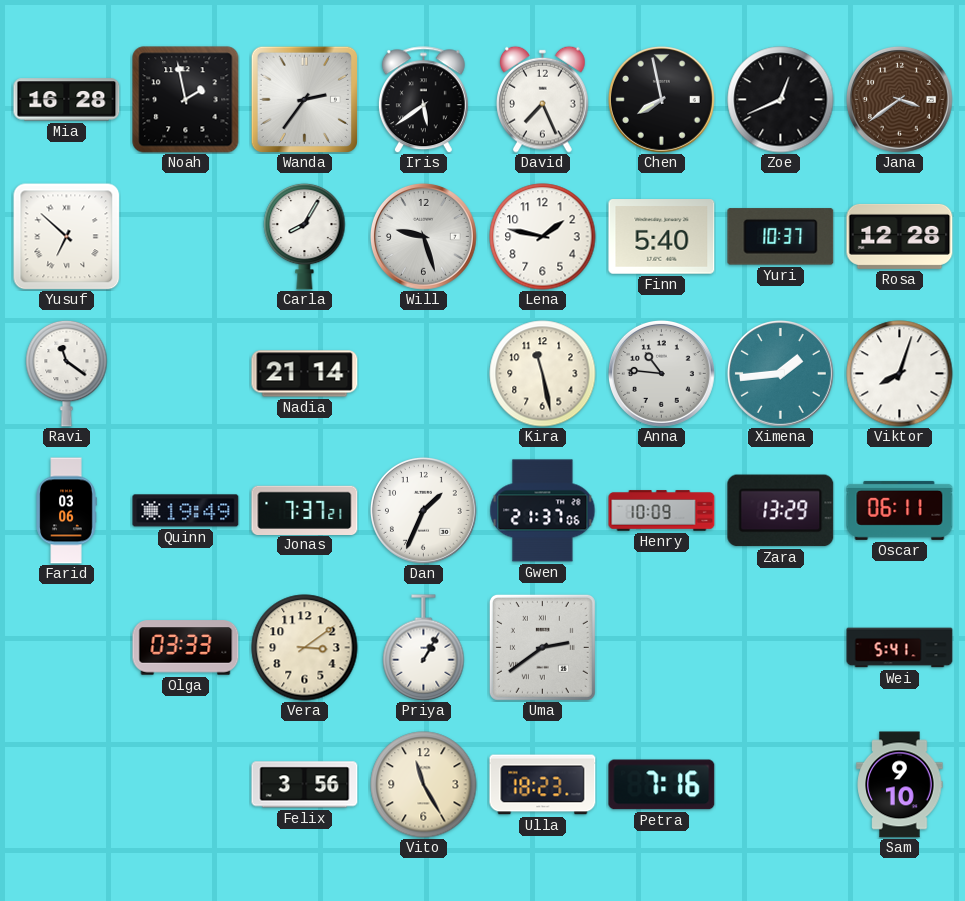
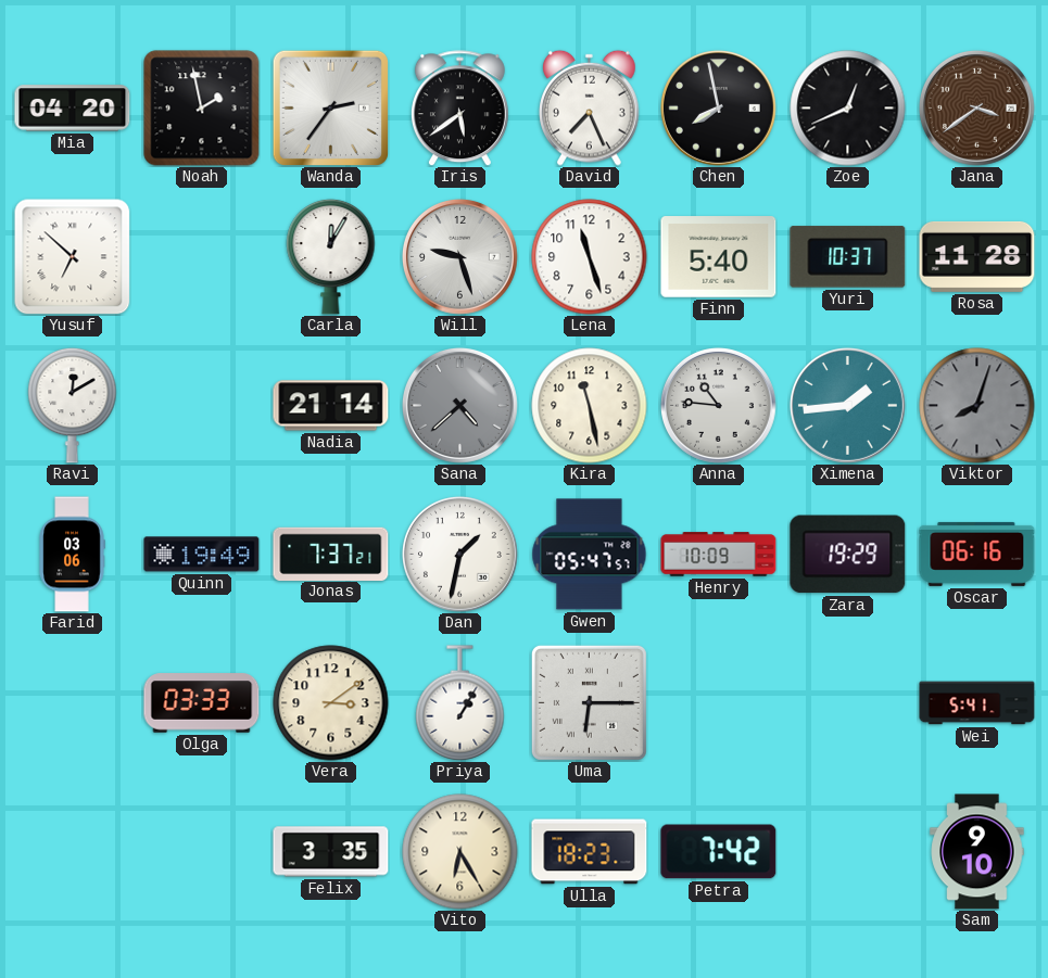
Mia: 16:28 -> 04:20
Carla: 8:05 -> 12:05
Lena: 1:47 -> 11:27
Rosa: 12:28 -> 11:28
Ravi: 11:21 -> 12:10
Sana: none -> 4:38
Viktor dial: white -> grey
Dan: 1:34 -> 1:32
Gwen: 21:37 -> 05:47
Zara: 13:29 -> 19:29
Oscar: 06:11 -> 06:16
Uma: 2:39 -> 6:15
Felix: 3:56 -> 3:35
Vito: 11:25 -> 6:25
Petra: 7:16 -> 7:42
